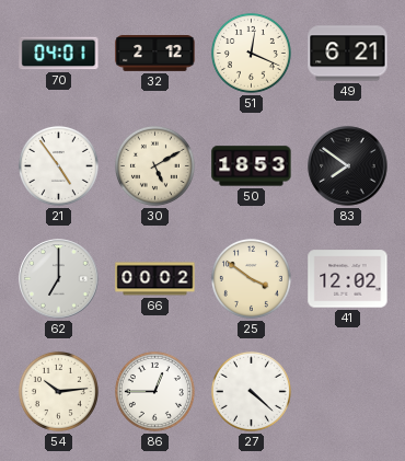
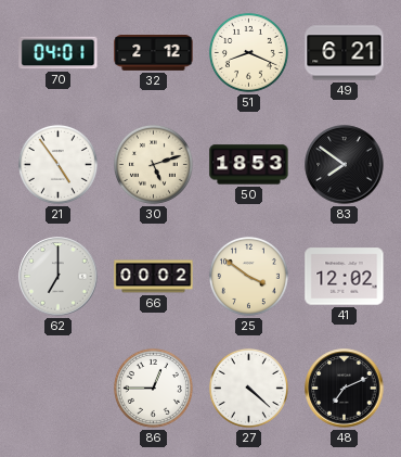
51: 12:19 -> 8:19
30: 5:10 -> 5:12
54: 10:14 -> none
48: none -> 7:11
